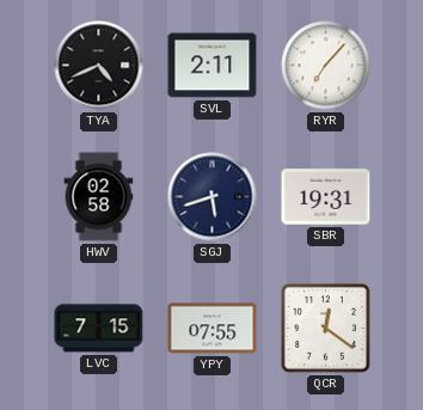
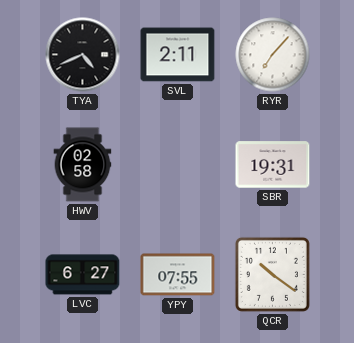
SGJ: 5:42 -> none
LVC: 7:15 -> 6:27
QCR: 12:21 -> 10:21
